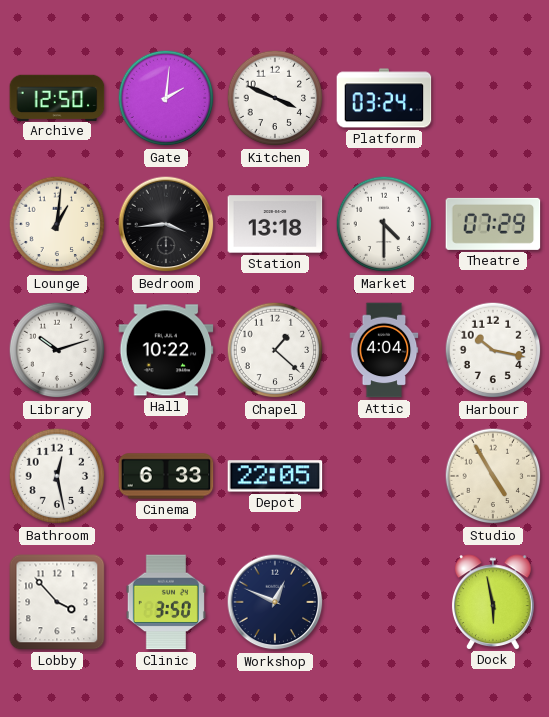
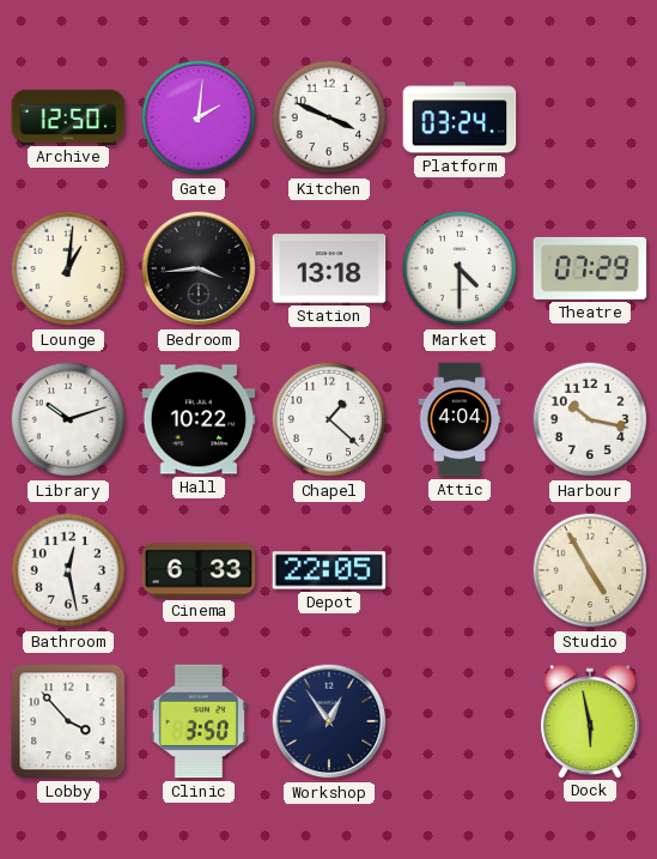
Workshop: 12:49 -> 12:54
